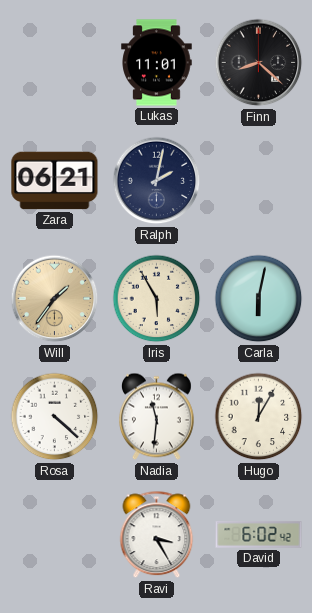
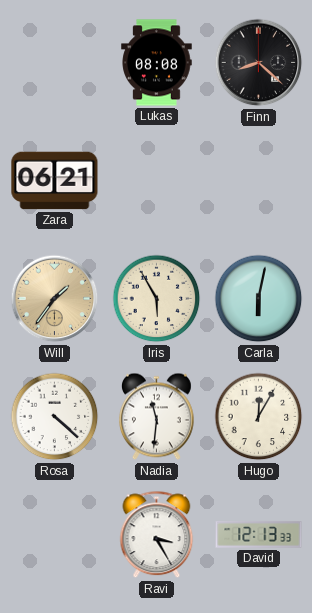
Lukas: 11:01 -> 08:08
Ralph: 2:02 -> none
David: 6:02 -> 12:13
